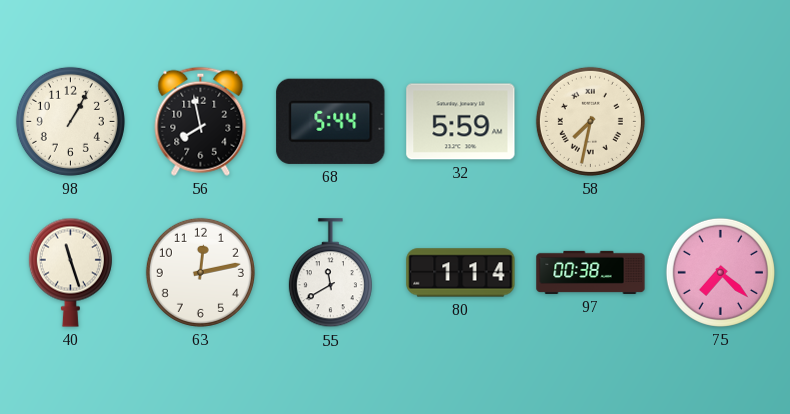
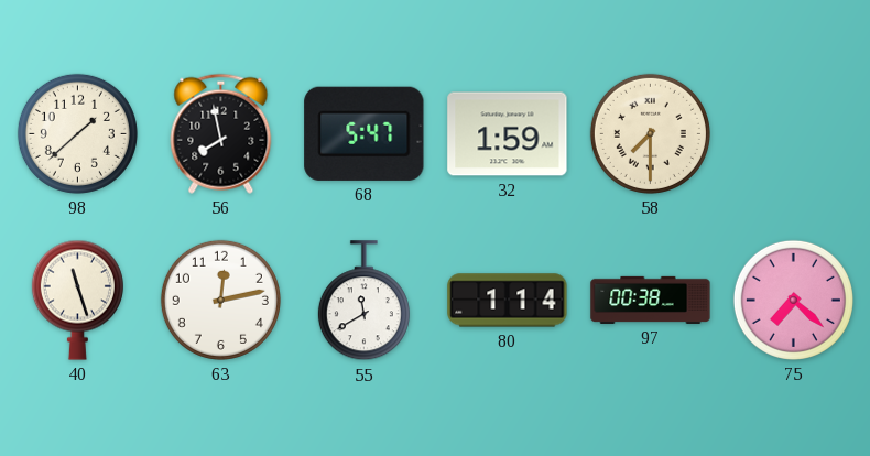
98: 1:05 -> 1:38
68: 5:44 -> 5:47
32: 5:59 -> 1:59
58: 7:32 -> 7:30
